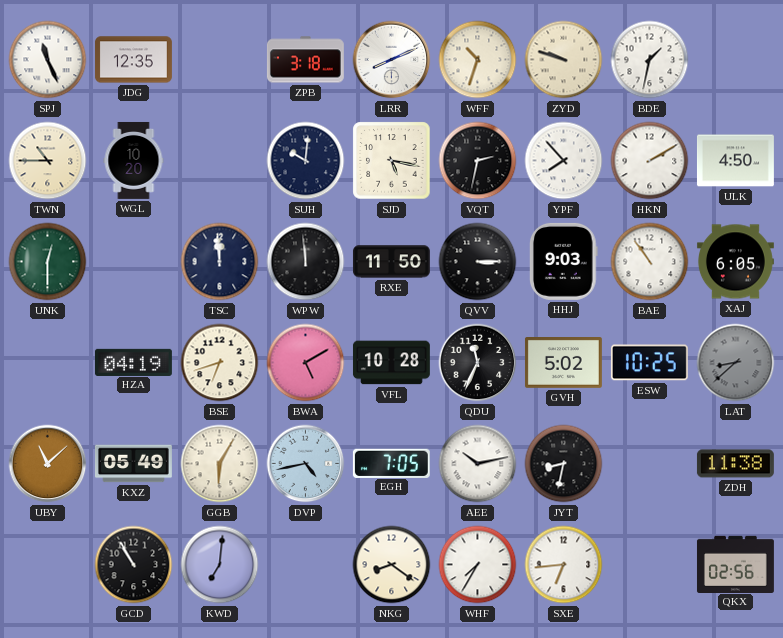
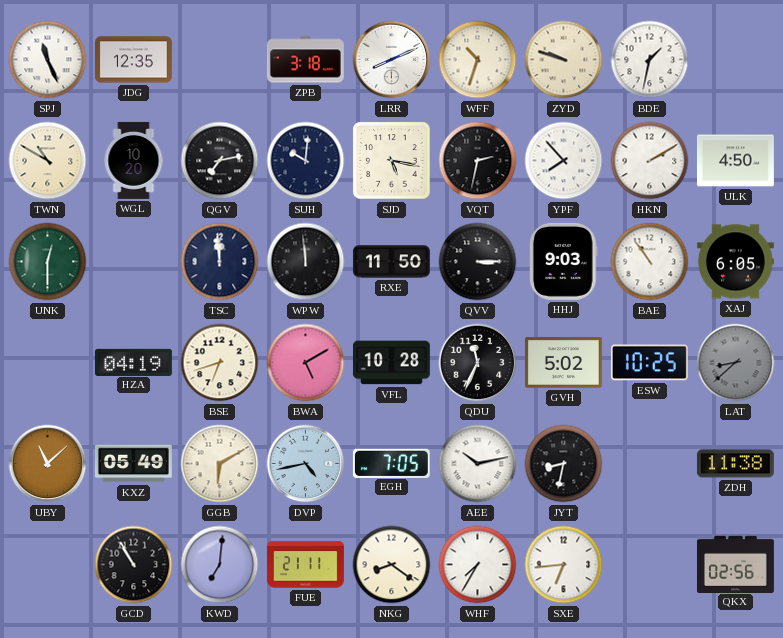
TWN: 10:45 -> 10:50
QGV: none -> 7:13
GGB: 6:05 -> 6:10
FUE: none -> 21:11
